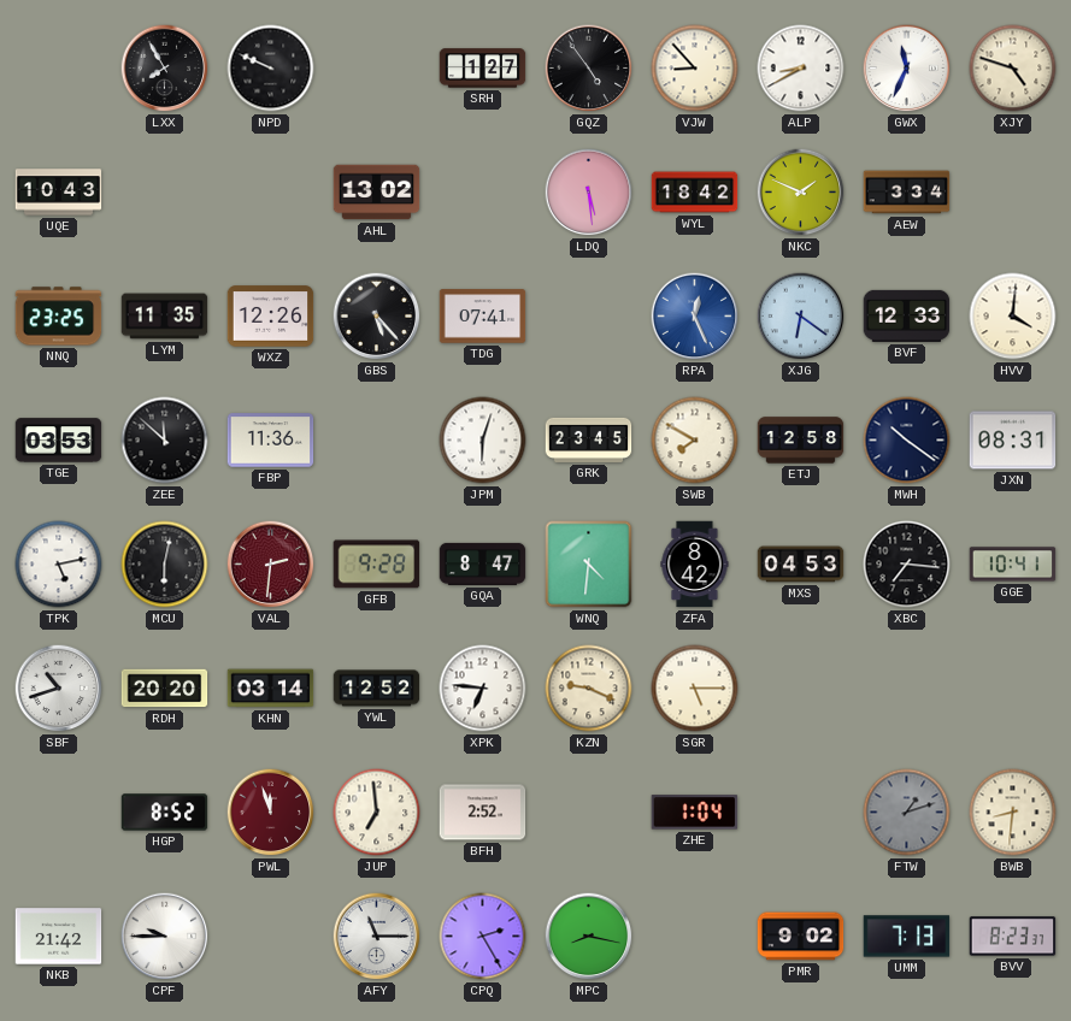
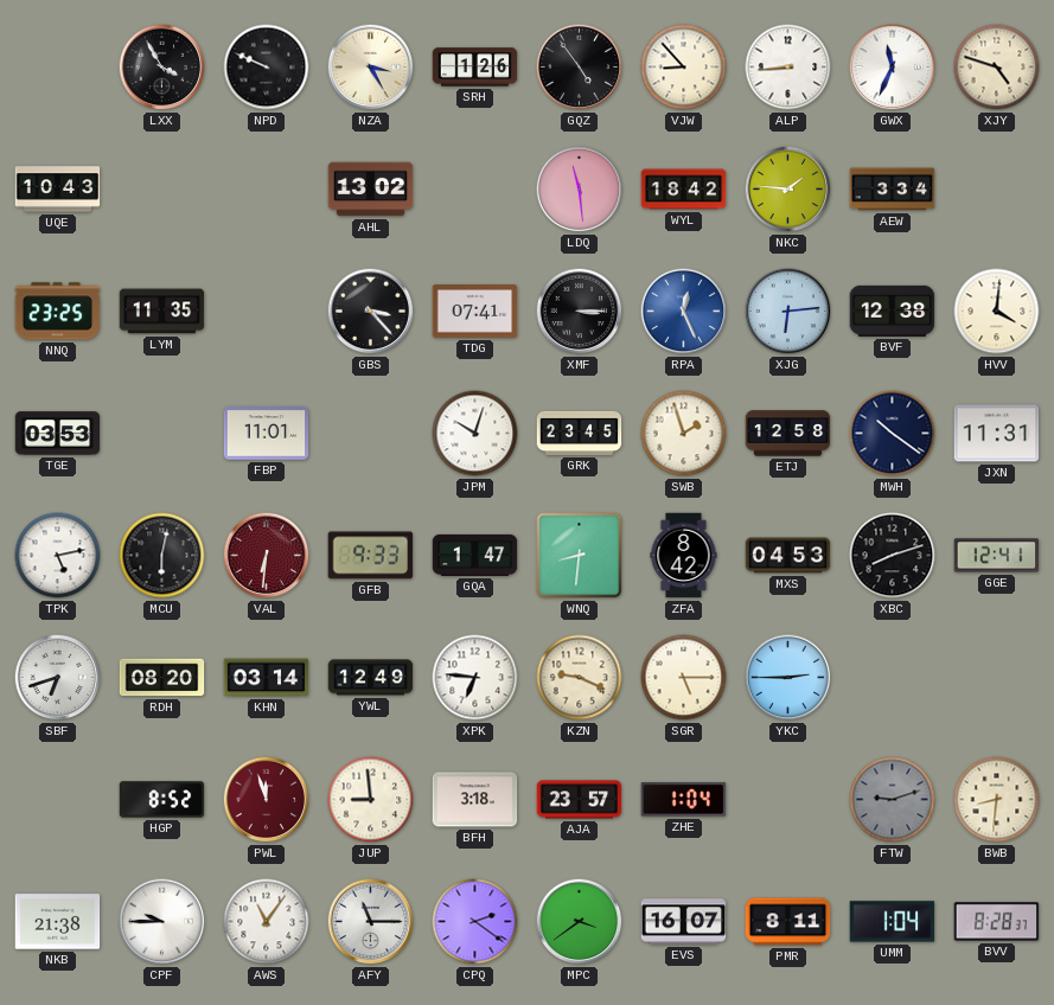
LXX: 7:55 -> 3:55
NZA: none -> 3:25
SRH: 1:27 -> 1:26
ALP: 8:40 -> 8:44
LDQ: 5:29 -> 11:29
NKC: 1:49 -> 1:46
WXZ: 12:26 -> none
GBS: 5:23 -> 3:23
XMF: none -> 3:15
XJG: 6:21 -> 6:14
BVF: 12:33 -> 12:38
ZEE: 11:52 -> none
FBP: 11:36 -> 11:01
JPM: 6:03 -> 10:03
SWB: 7:50 -> 1:57
JXN: 08:31 -> 11:31
VAL: 2:31 -> 6:31
GFB: 9:28 -> 9:33
GQA: 8:47 -> 1:47
WNQ: 4:31 -> 8:31
XBC: 7:16 -> 8:12
GGE: 10:41 -> 12:41
SBF: 10:42 -> 6:42
RDH: 20:20 -> 08:20
YWL: 12:52 -> 12:49
YKC: none -> 2:45
JUP: 6:59 -> 8:59
BFH: 2:52 -> 3:18
AJA: none -> 23:57
FTW: 1:12 -> 9:12
NKB: 21:42 -> 21:38
AWS: none -> 11:06
CPQ: 2:25 -> 2:21
MPC: 8:17 -> 3:39
EVS: none -> 16:07
PMR: 9:02 -> 8:11
UMM: 7:13 -> 1:04
BVV: 8:23 -> 8:28
